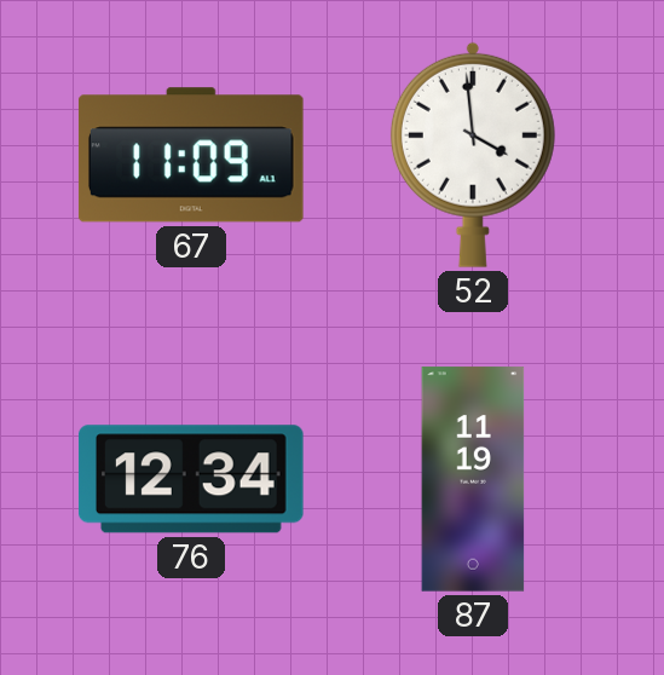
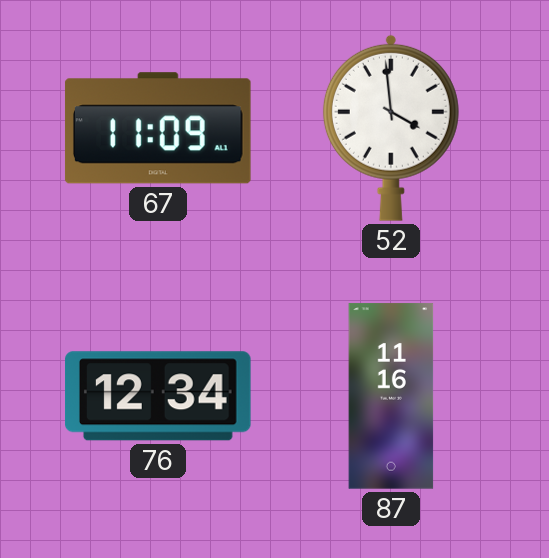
87: 11:19 -> 11:16
